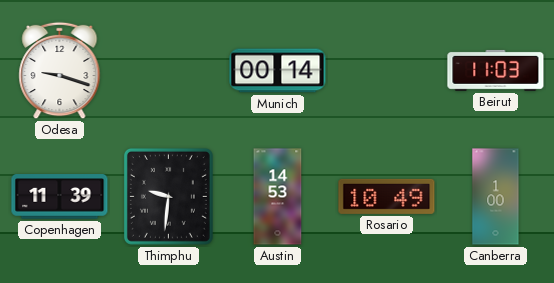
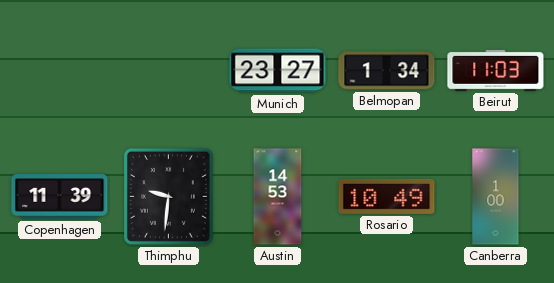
Odesa: 9:18 -> none
Munich: 00:14 -> 23:27
Belmopan: none -> 1:34
